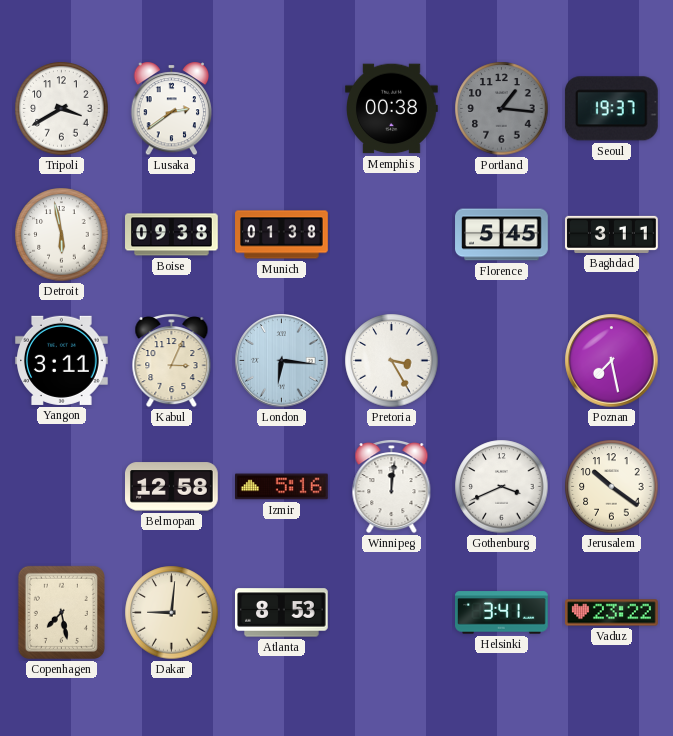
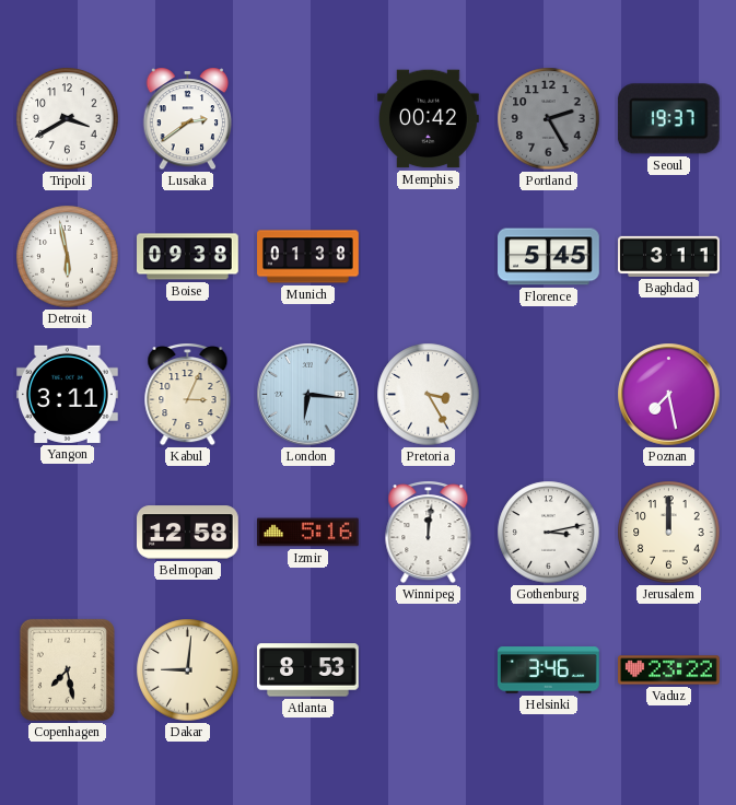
Memphis: 00:38 -> 00:42
Portland: 1:16 -> 2:25
Gothenburg: 3:41 -> 3:13
Jerusalem: 10:21 -> 12:00
Helsinki: 3:41 -> 3:46
